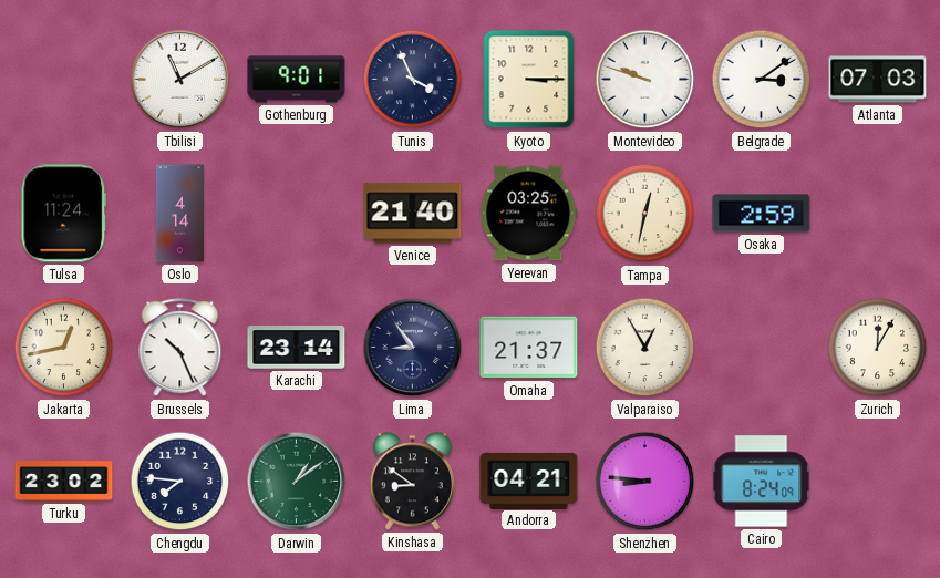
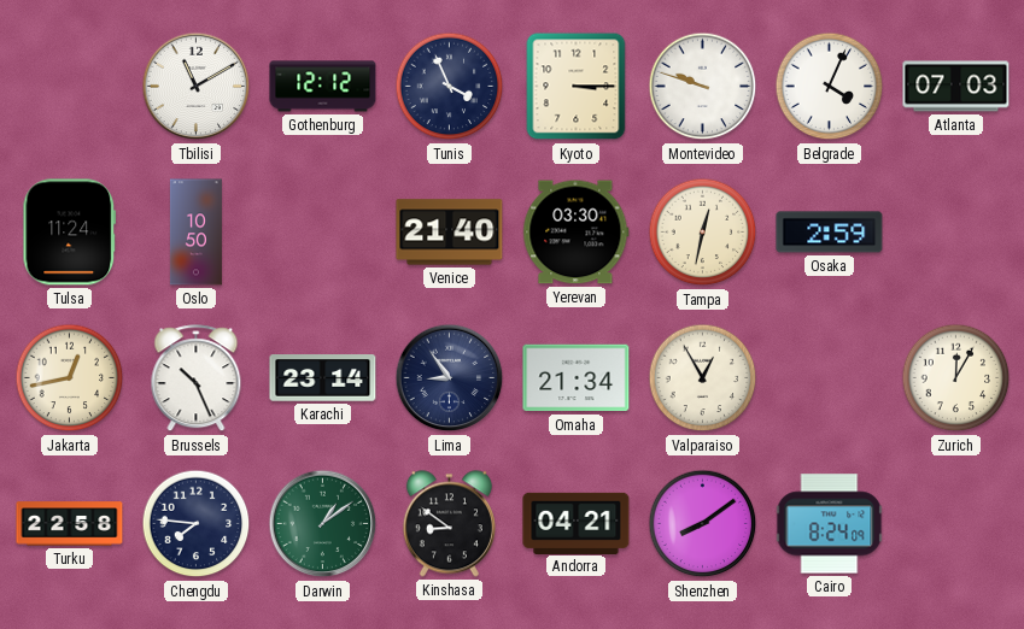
Gothenburg: 9:01 -> 12:12
Belgrade: 3:09 -> 4:04
Oslo: 4:14 -> 10:50
Yerevan: 03:25 -> 03:30
Omaha: 21:37 -> 21:34
Turku: 23:02 -> 22:58
Shenzhen: 8:46 -> 8:09
